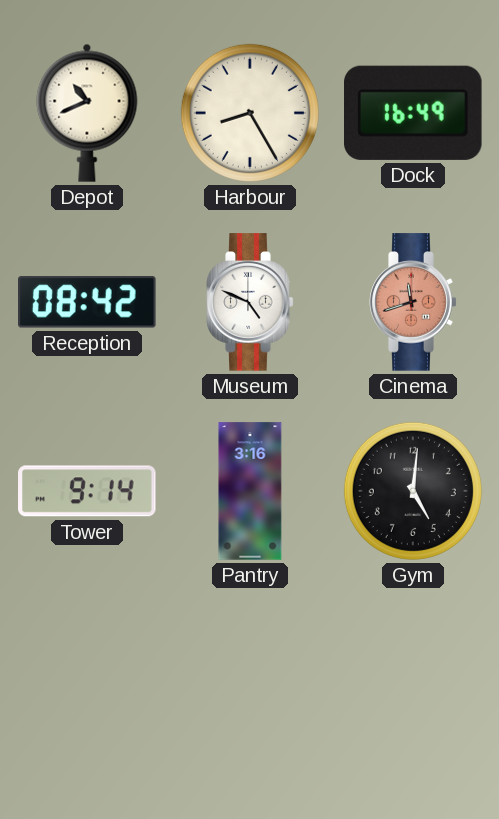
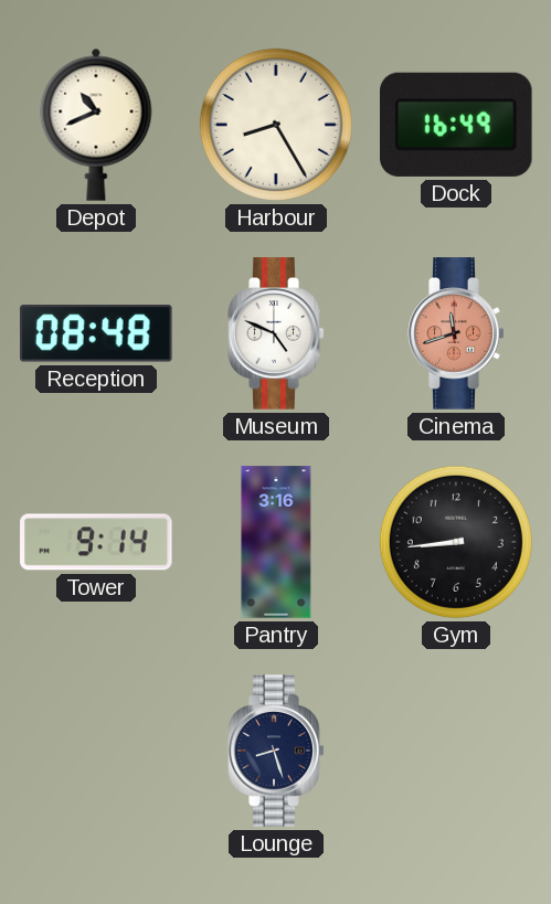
Reception: 08:42 -> 08:48
Gym: 5:01 -> 8:44
Lounge: none -> 8:27
